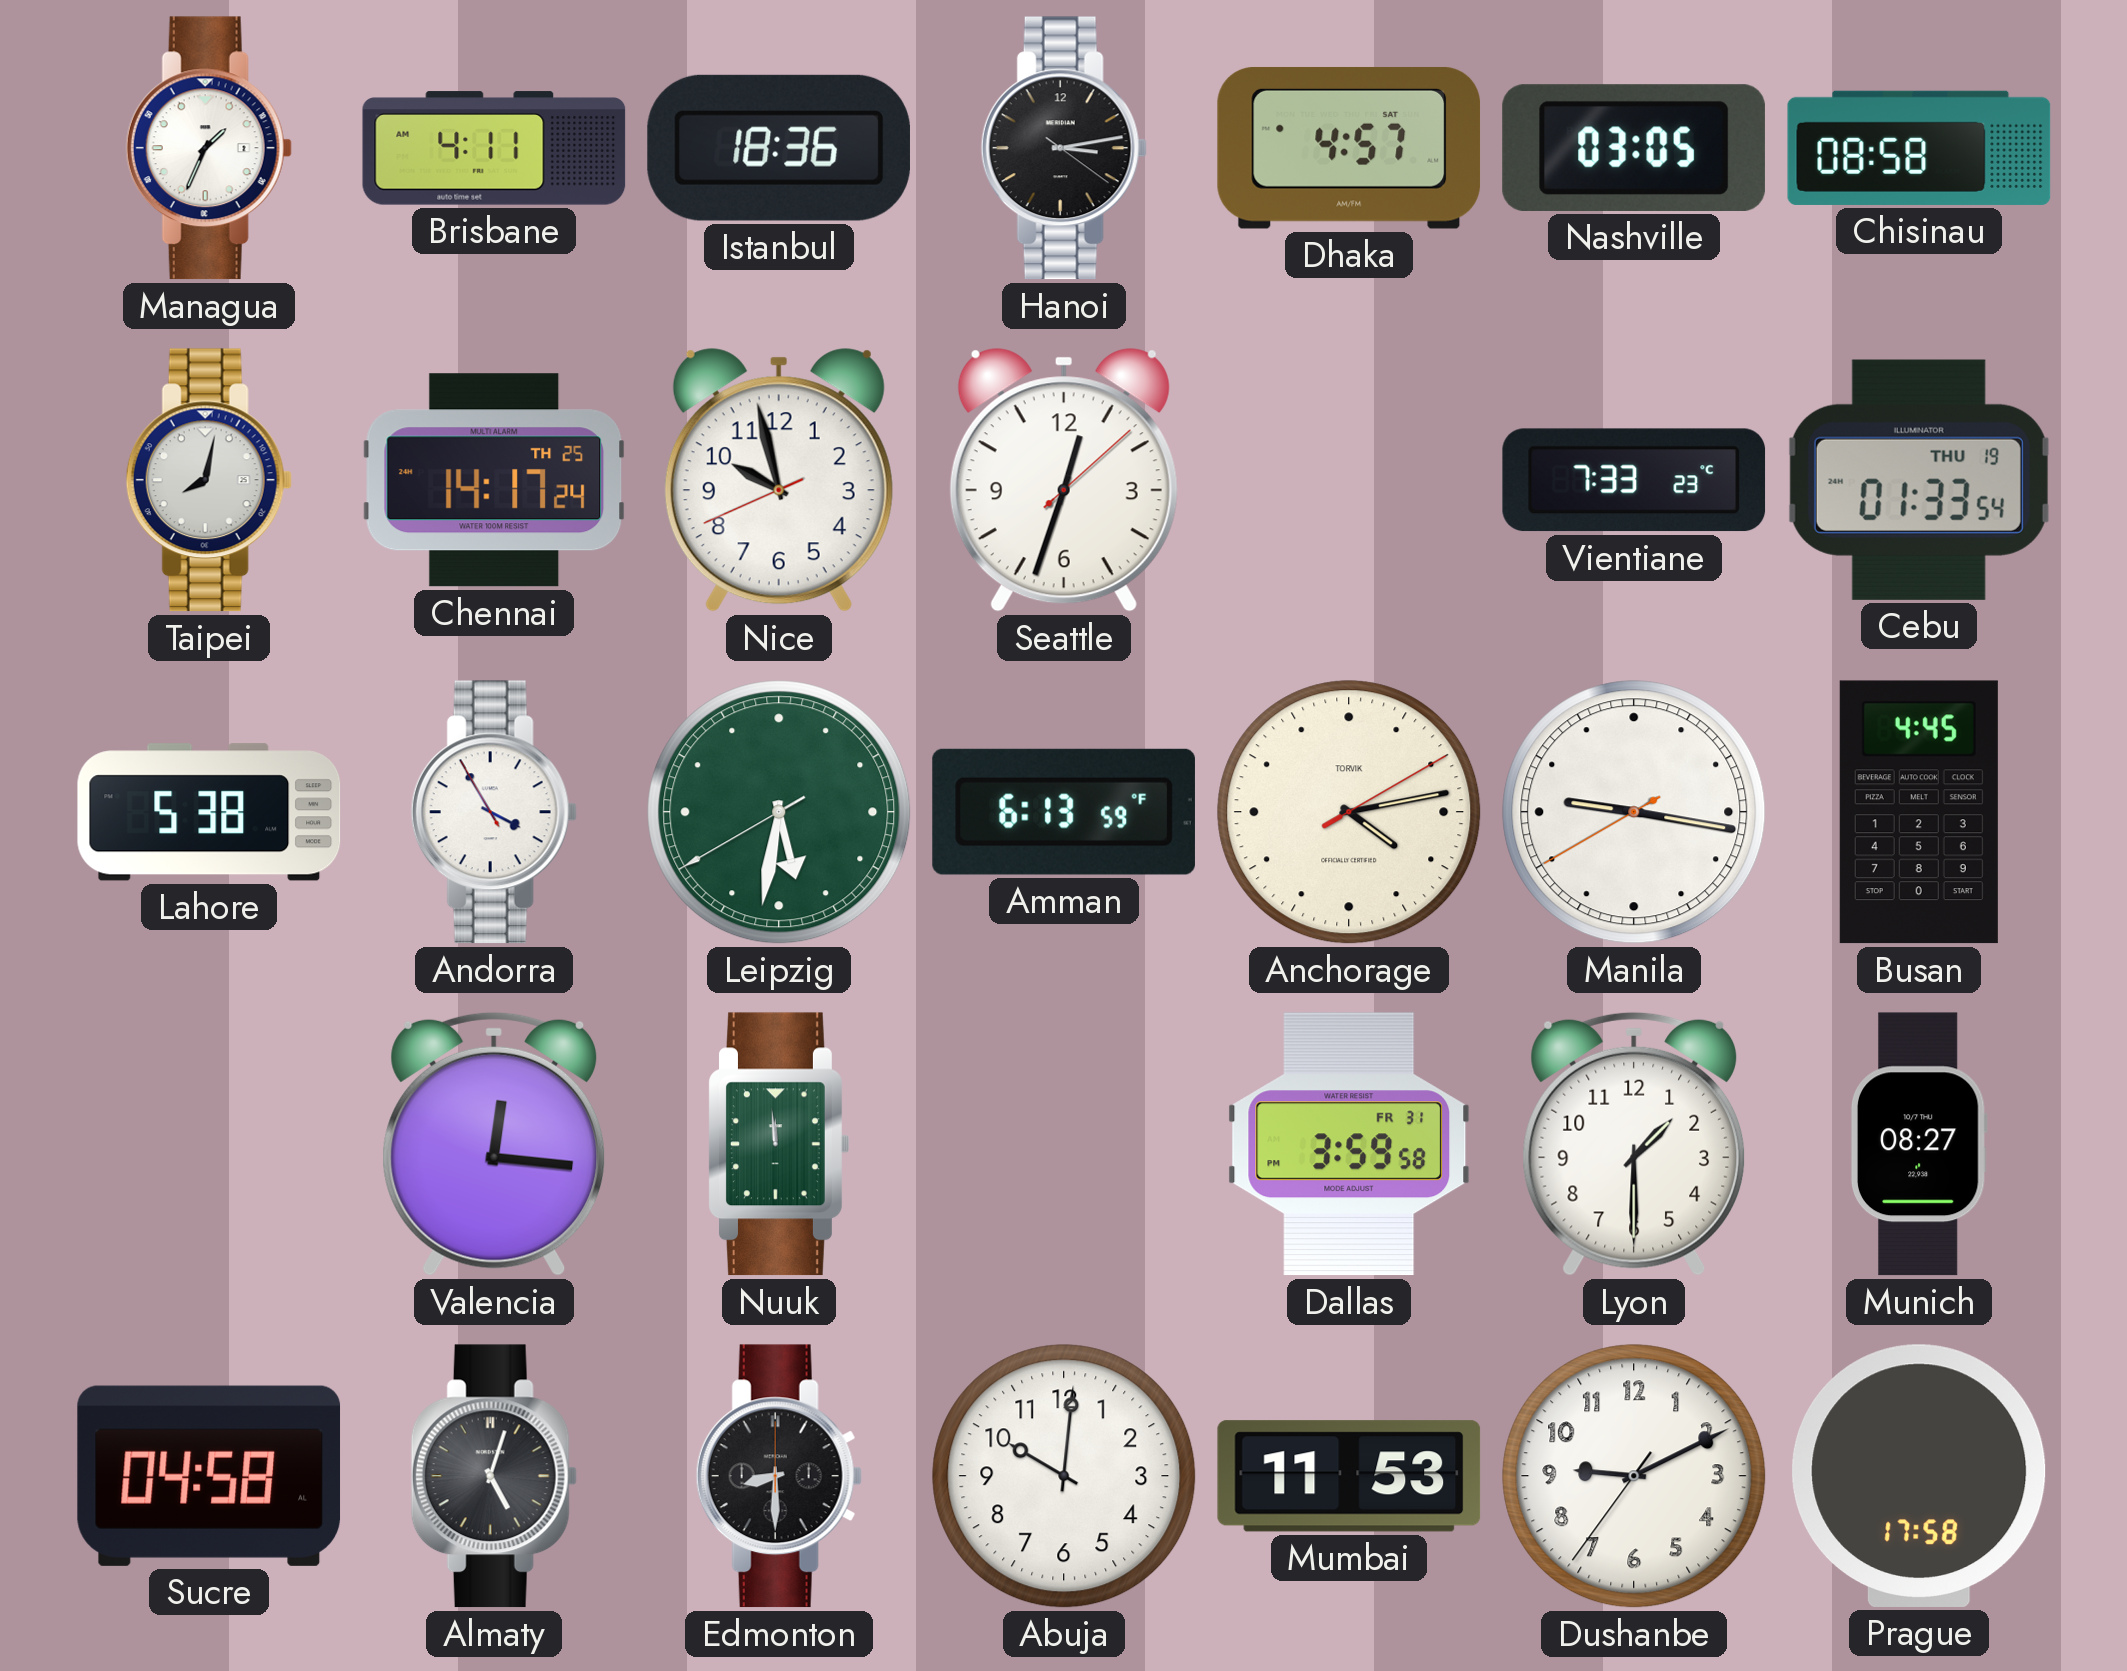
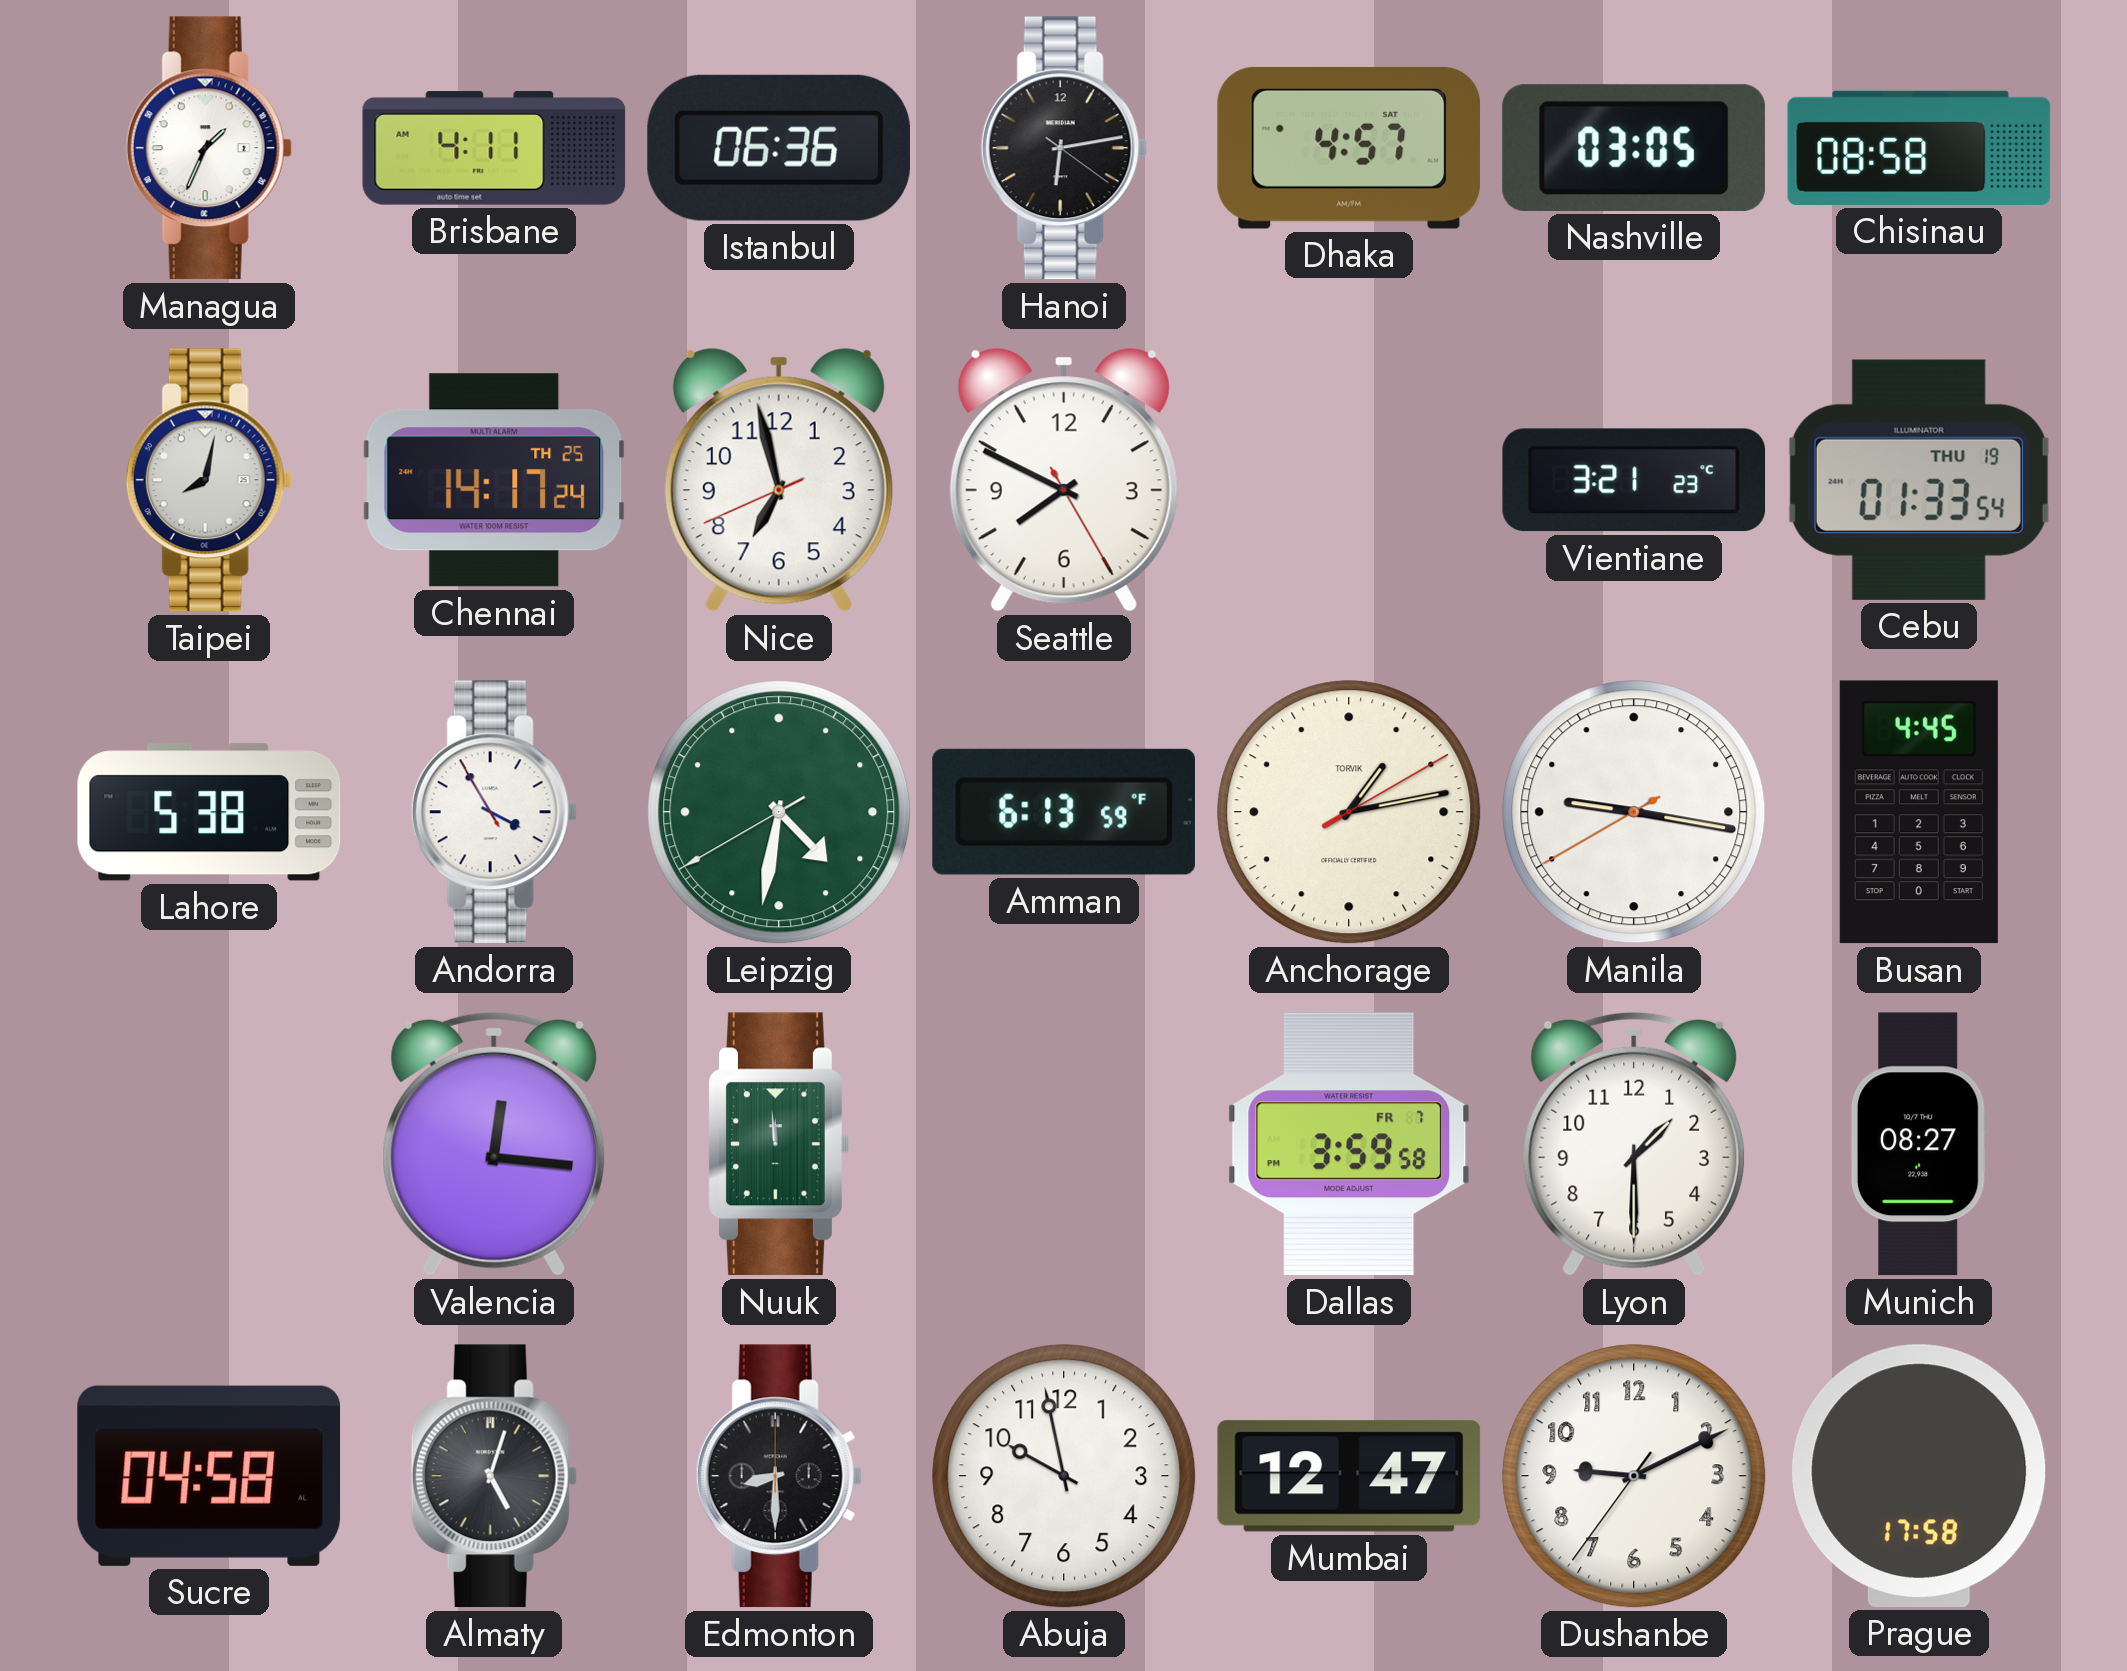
Istanbul: 18:36 -> 06:36
Hanoi: 3:13 -> 6:13
Nice: 9:57 -> 6:57
Seattle: 12:33 -> 7:49
Vientiane: 7:33 -> 3:21
Leipzig: 5:31 -> 4:31
Anchorage: 4:13 -> 1:13
Dallas date: FR 31 -> FR 7
Abuja: 10:01 -> 9:58
Mumbai: 11:53 -> 12:47
